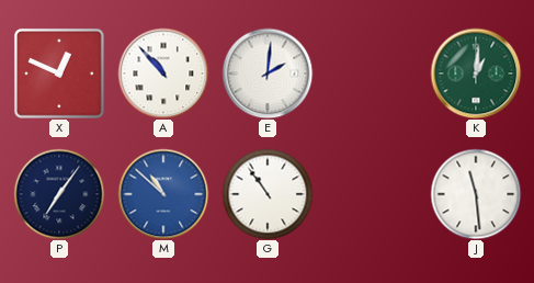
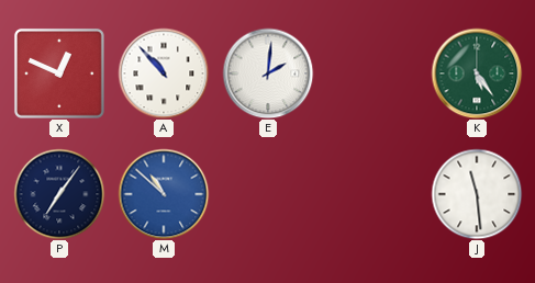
K: 1:01 -> 5:24
G: 10:54 -> none
